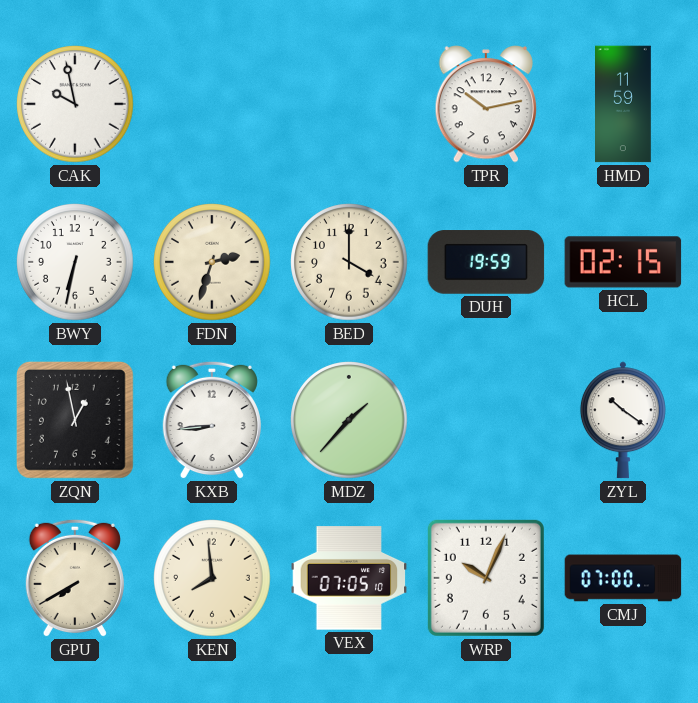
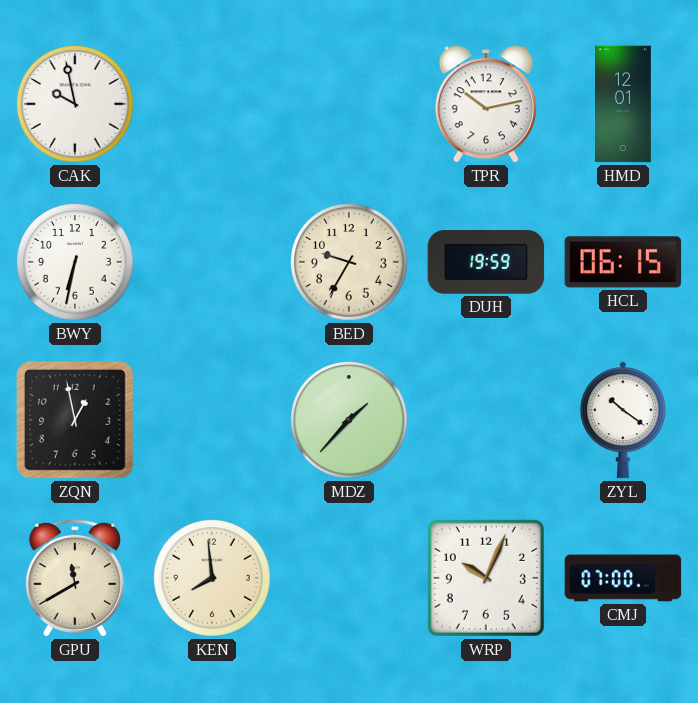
HMD: 11:59 -> 12:01
FDN: 2:33 -> none
BED: 4:00 -> 9:35
HCL: 02:15 -> 06:15
KXB: 8:44 -> none
GPU: 7:40 -> 11:40
VEX: 07:05 -> none
